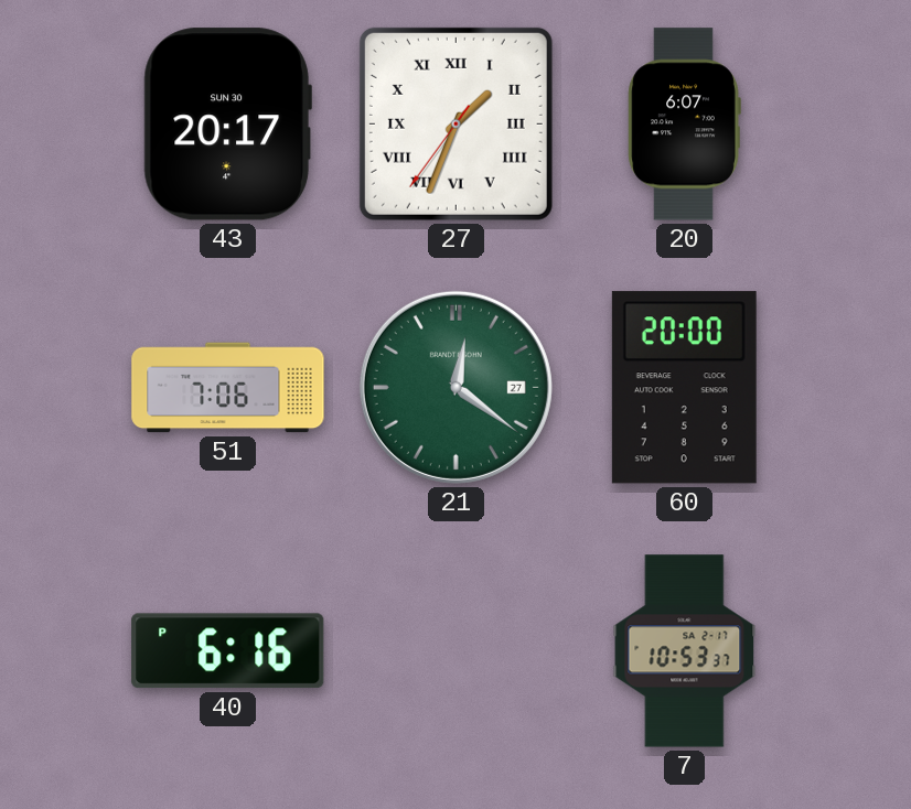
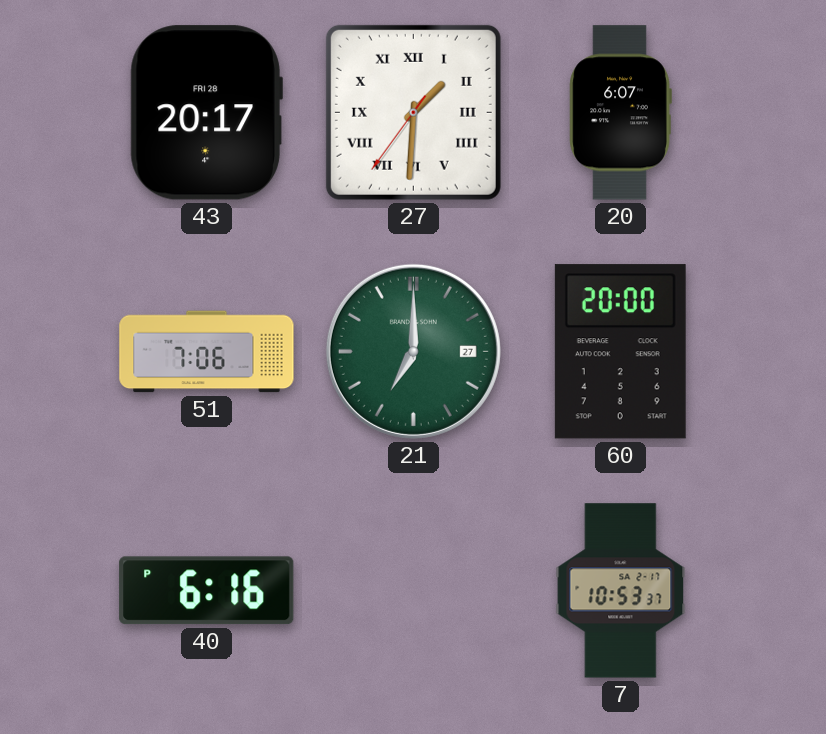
43 date: SUN 30 -> FRI 28
27: 1:33 -> 1:30
21: 12:21 -> 7:00
